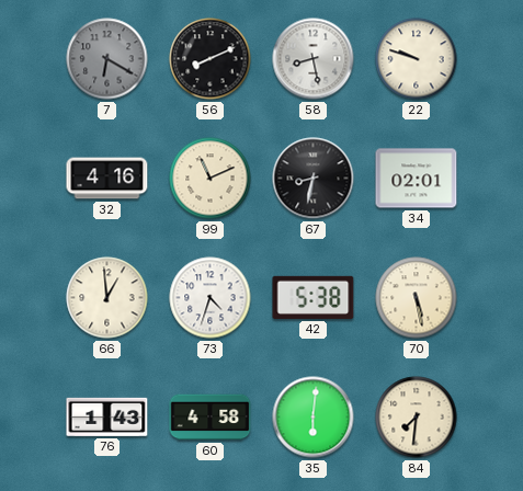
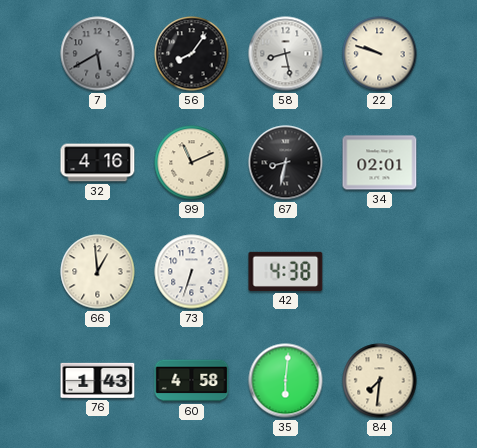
7: 6:20 -> 5:40
56: 8:11 -> 8:06
73: 4:33 -> 6:33
42: 5:38 -> 4:38
70: 5:28 -> none
